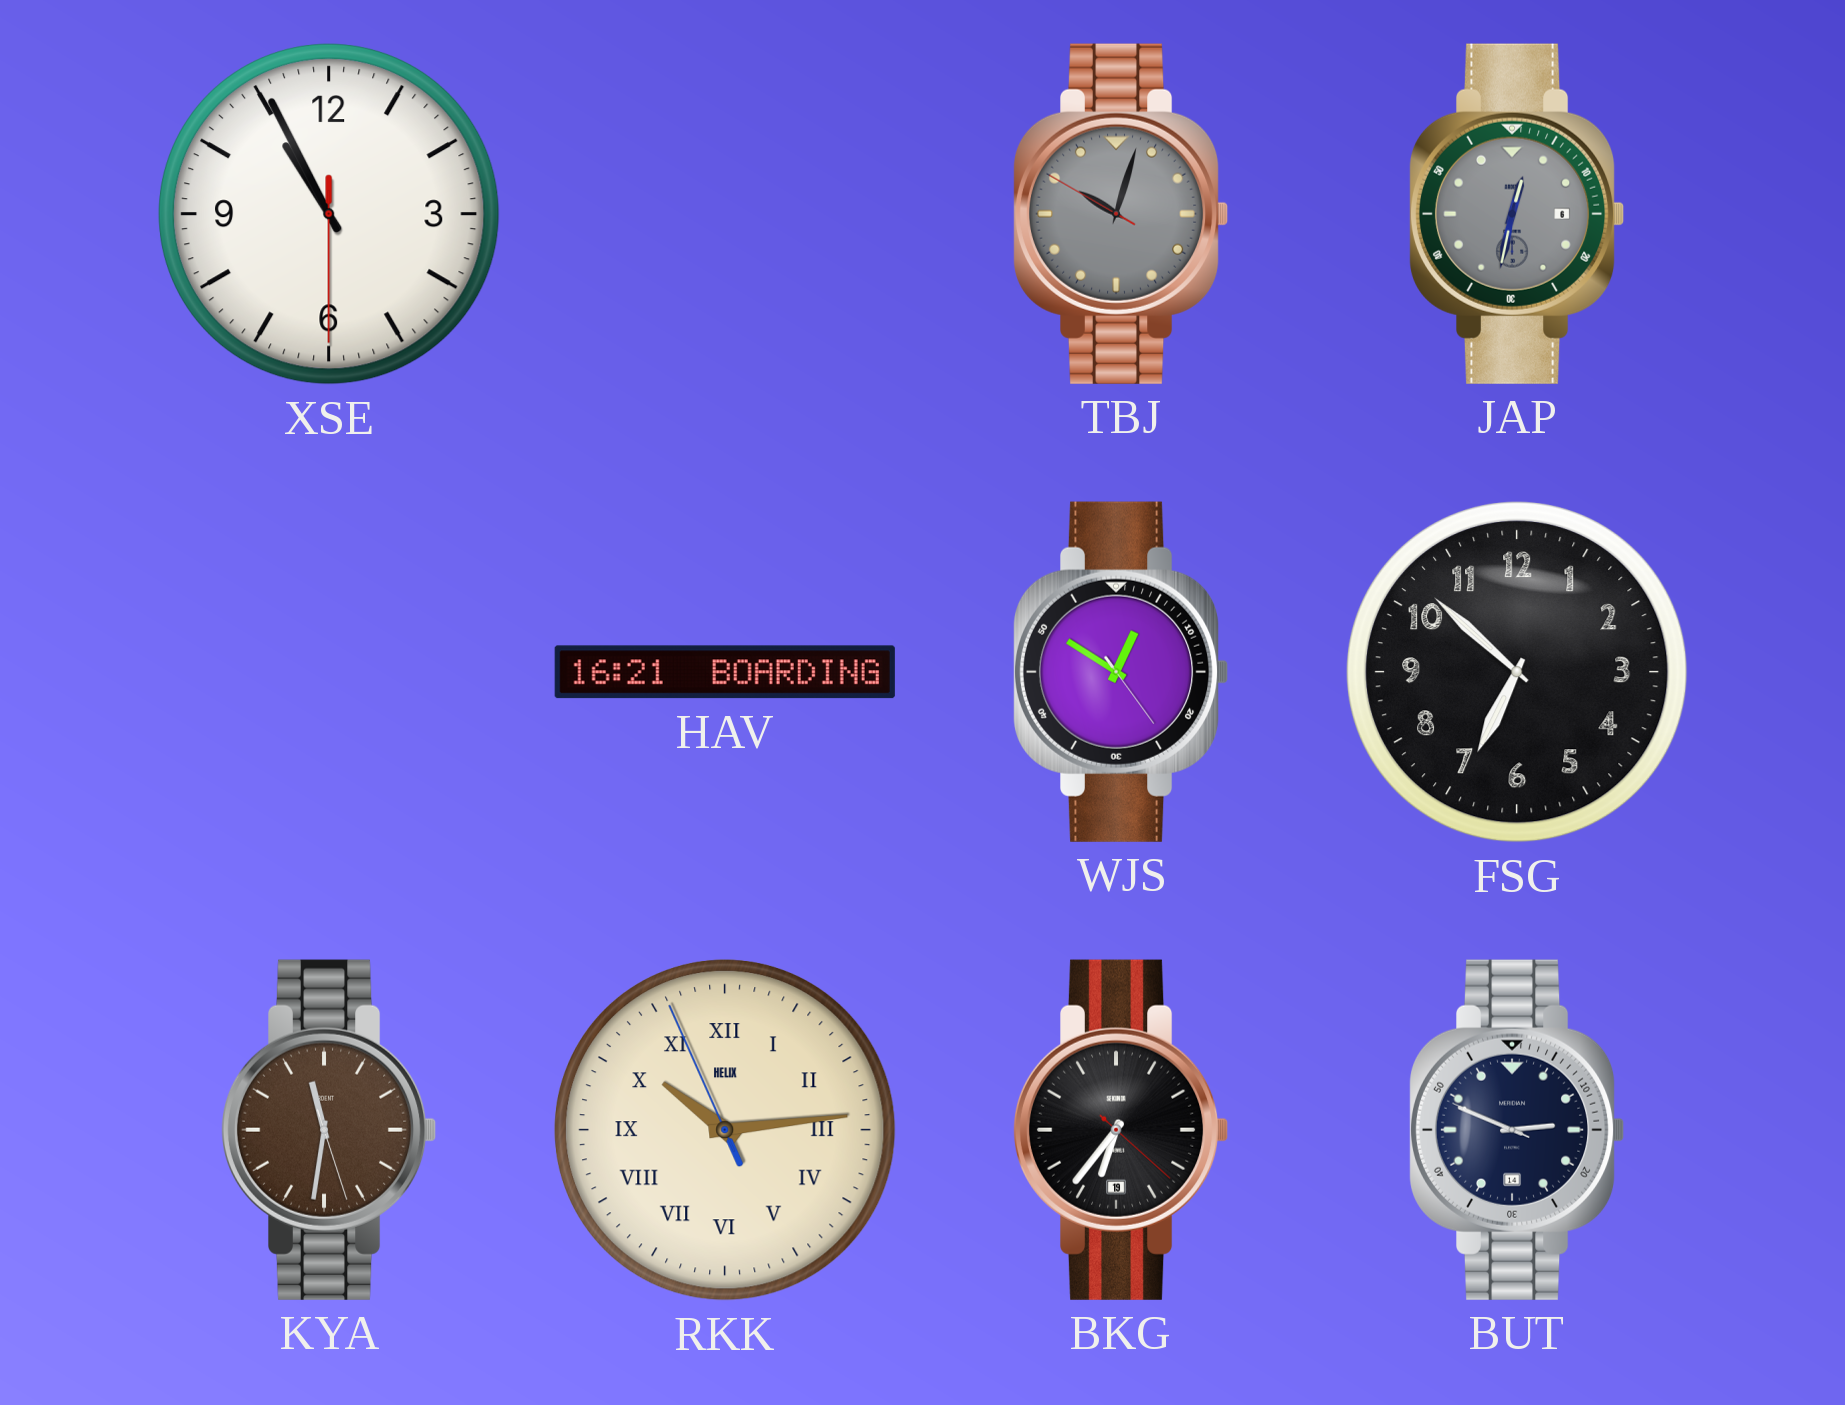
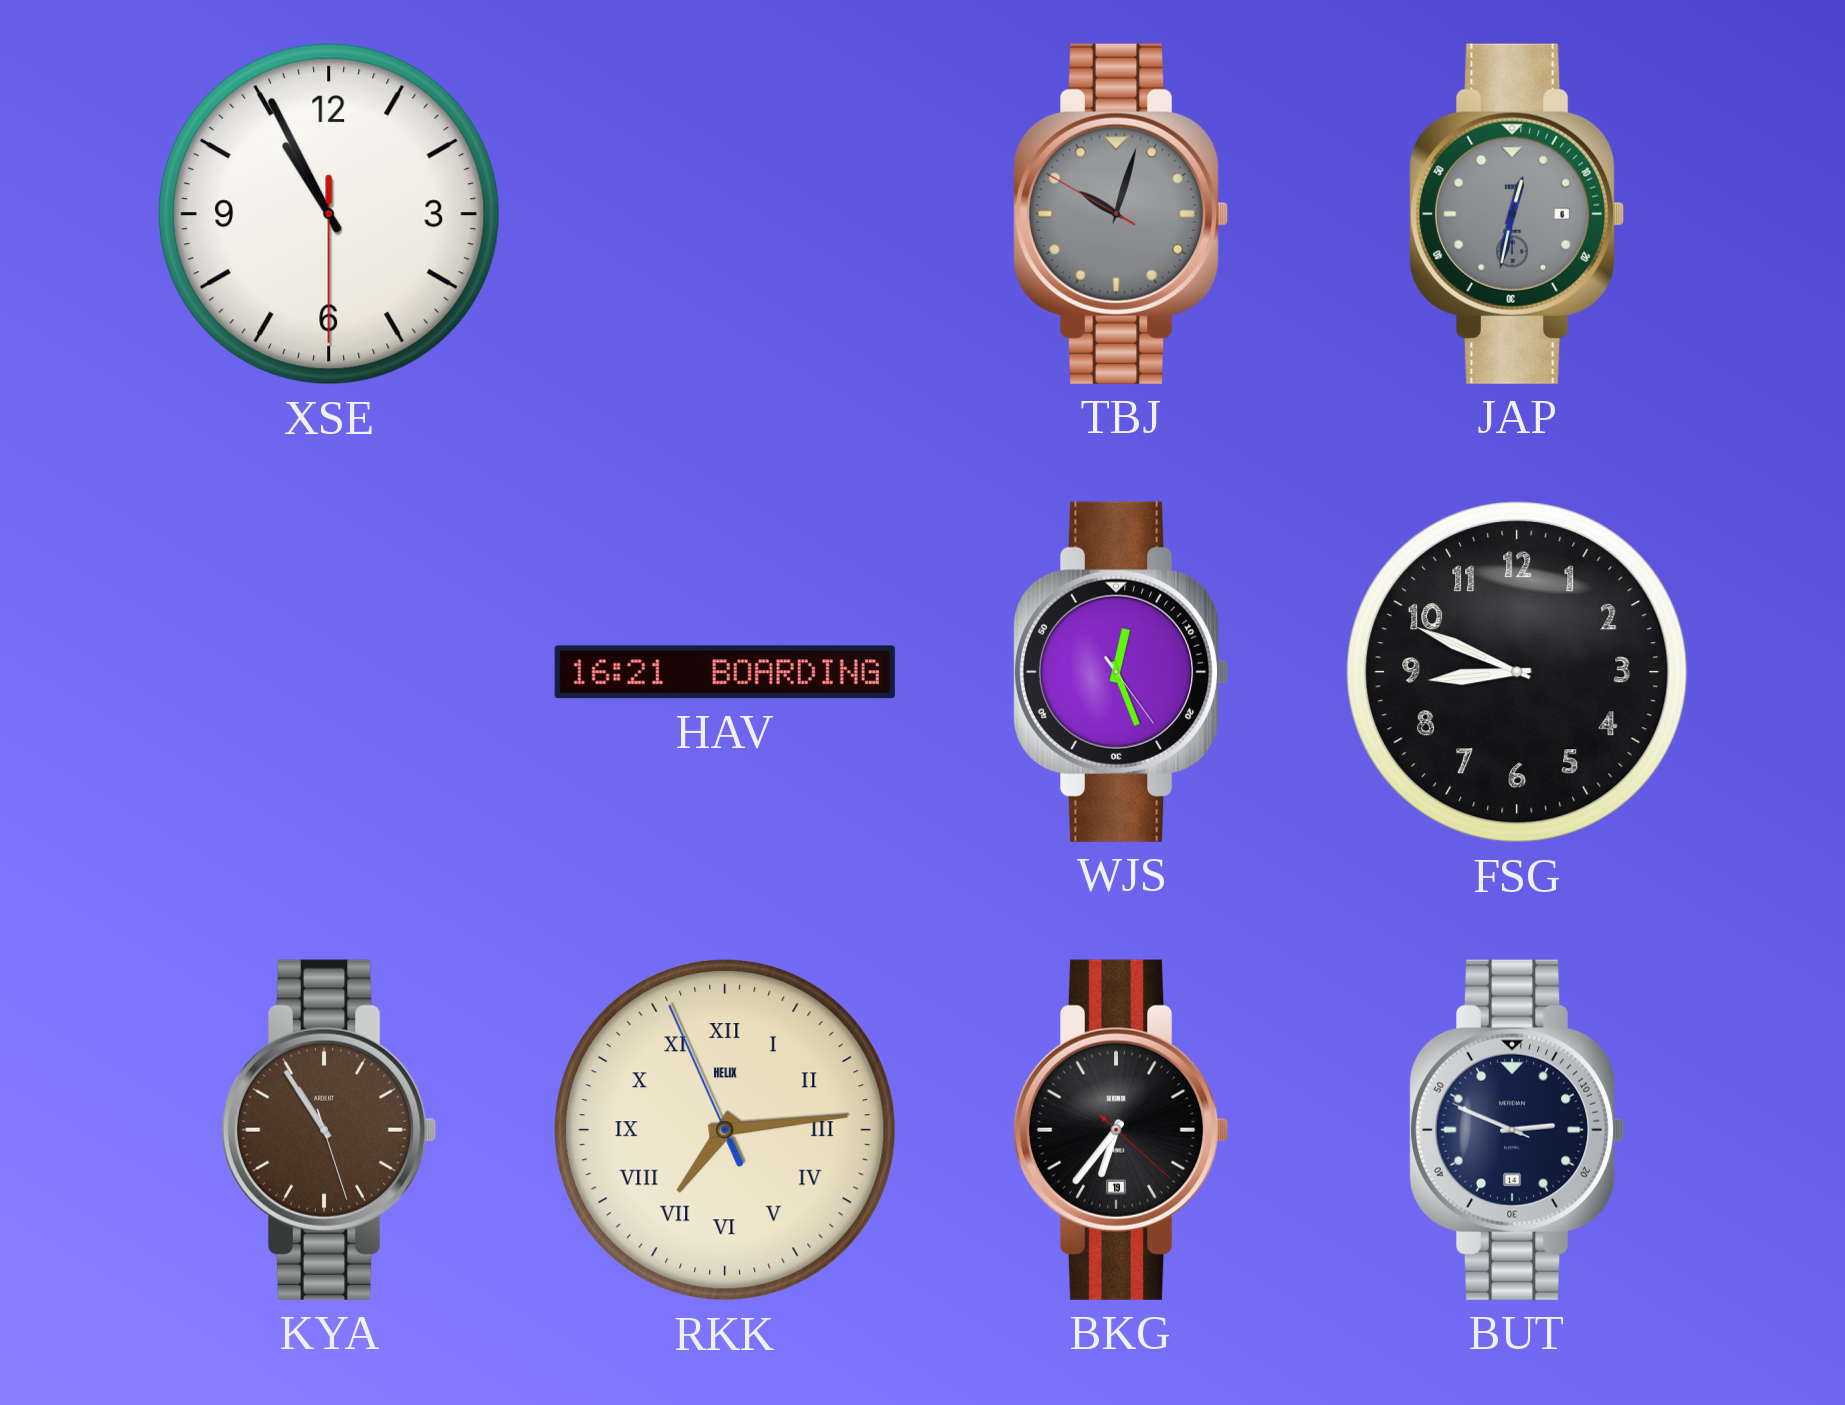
WJS: 12:50 -> 12:26
FSG: 6:52 -> 8:49
KYA: 11:31 -> 10:54
RKK: 10:13 -> 7:13
